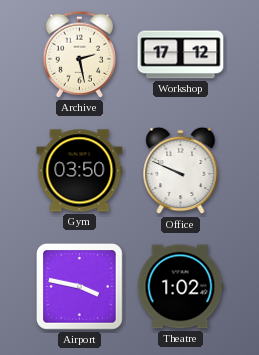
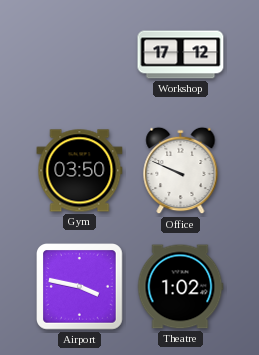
Archive: 2:28 -> none
